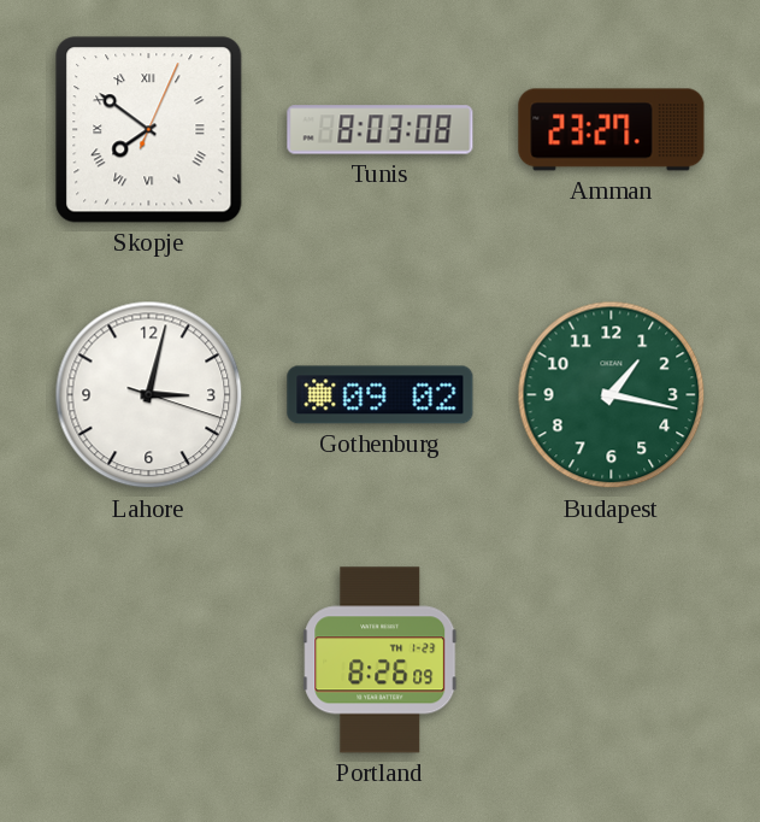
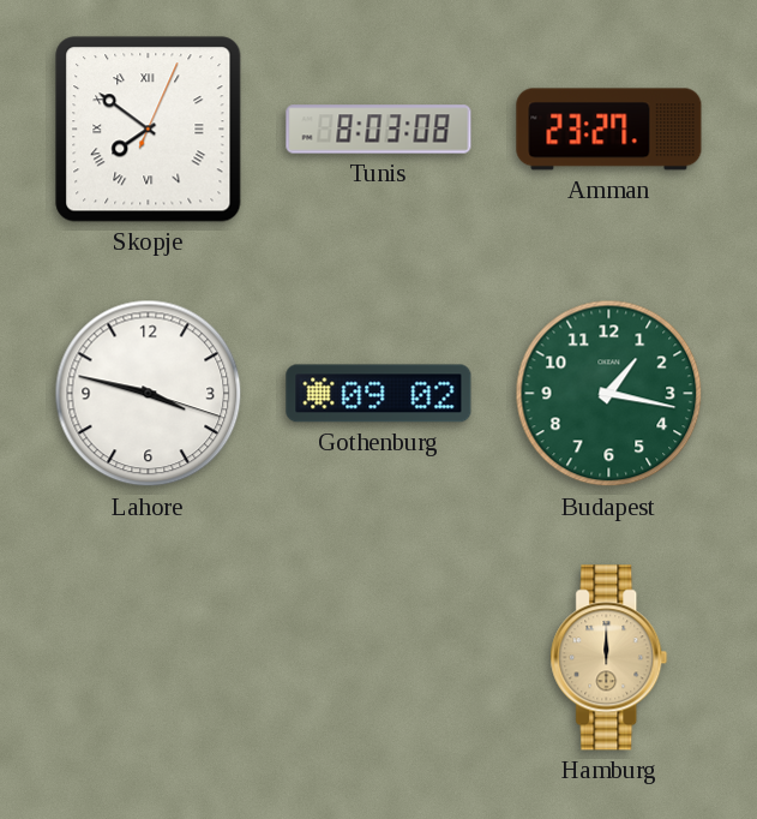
Lahore: 3:02 -> 3:47
Portland: 8:26 -> none
Hamburg: none -> 12:00
